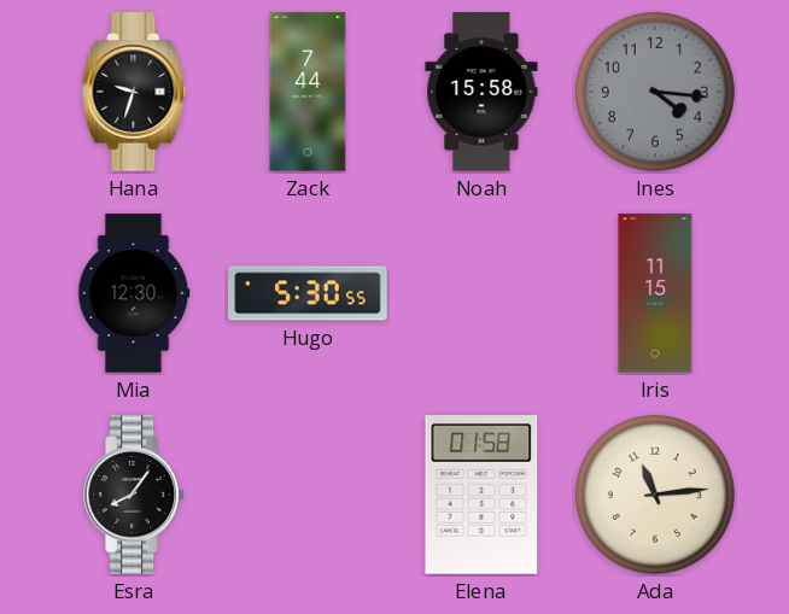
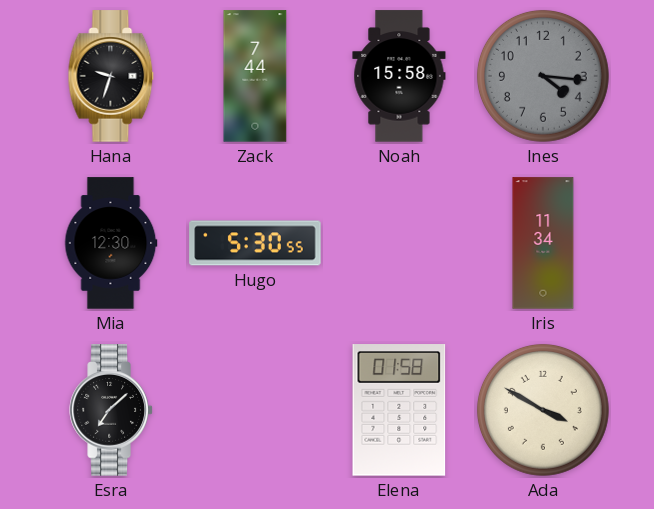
Iris: 11:15 -> 11:34
Esra: 8:06 -> 7:08
Ada: 11:14 -> 3:50
